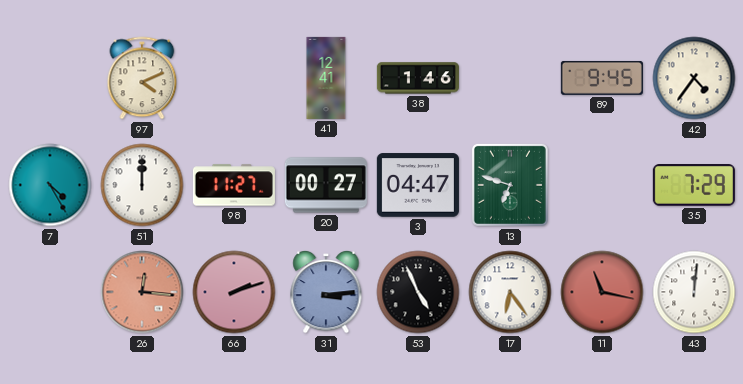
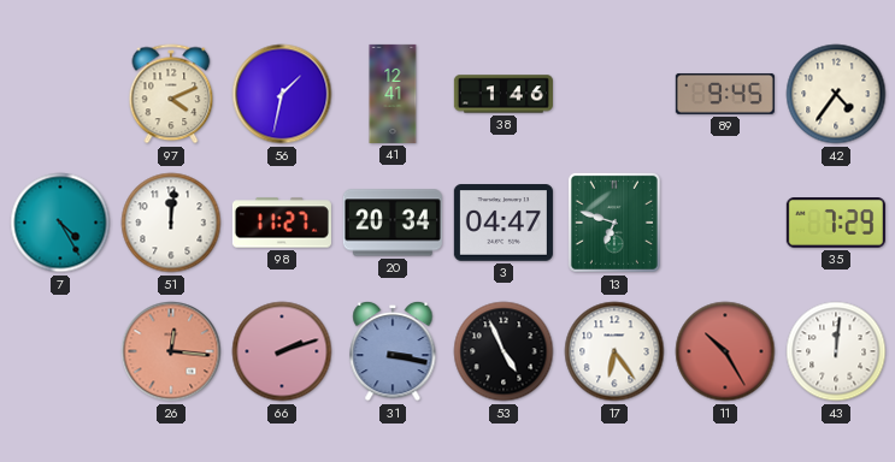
56: none -> 1:32
51: 12:00 -> 12:01
20: 00:27 -> 20:34
31: 3:14 -> 3:17
11: 11:17 -> 10:25
